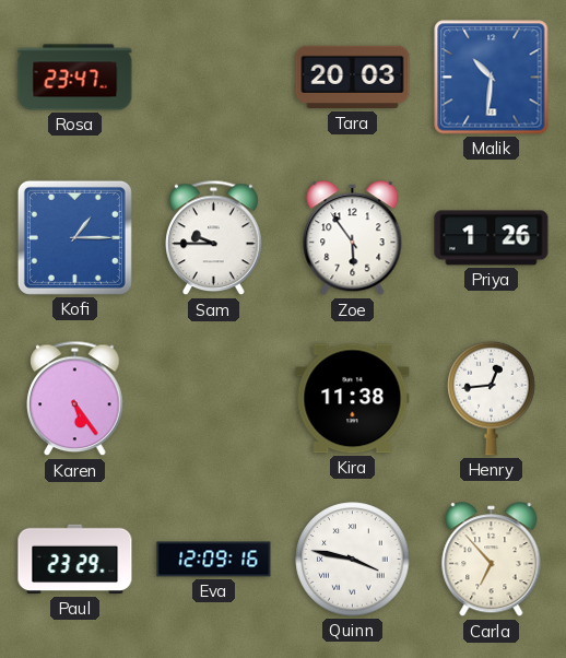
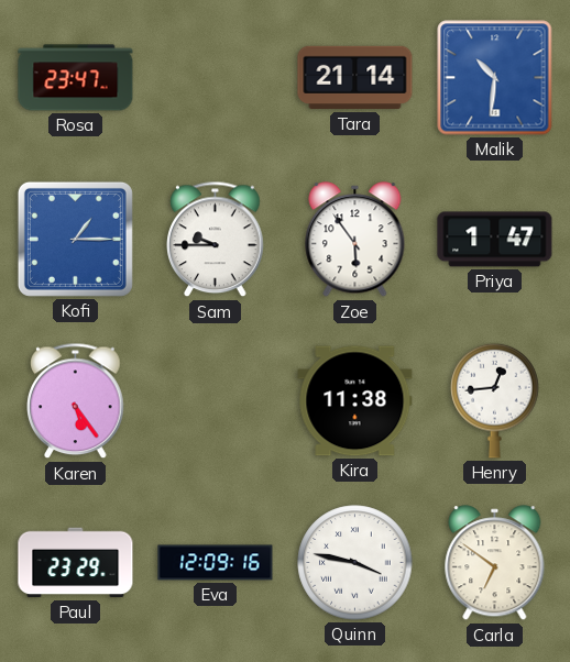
Tara: 20:03 -> 21:14
Priya: 1:26 -> 1:47
Carla: 6:53 -> 6:51
